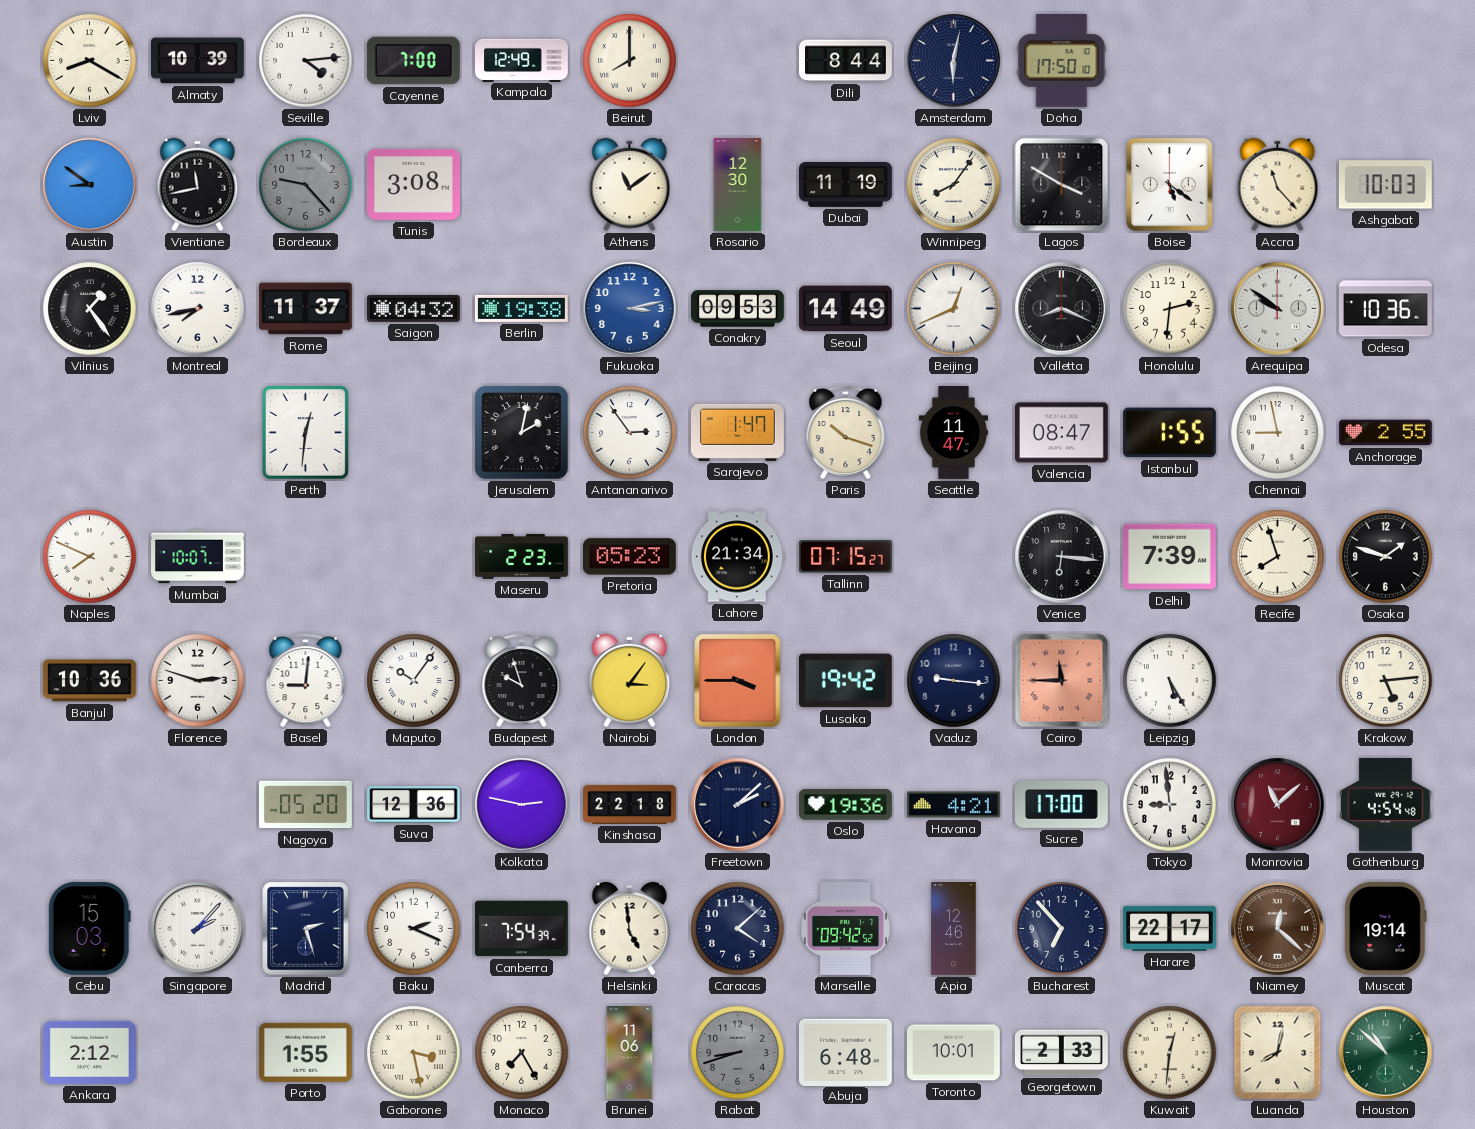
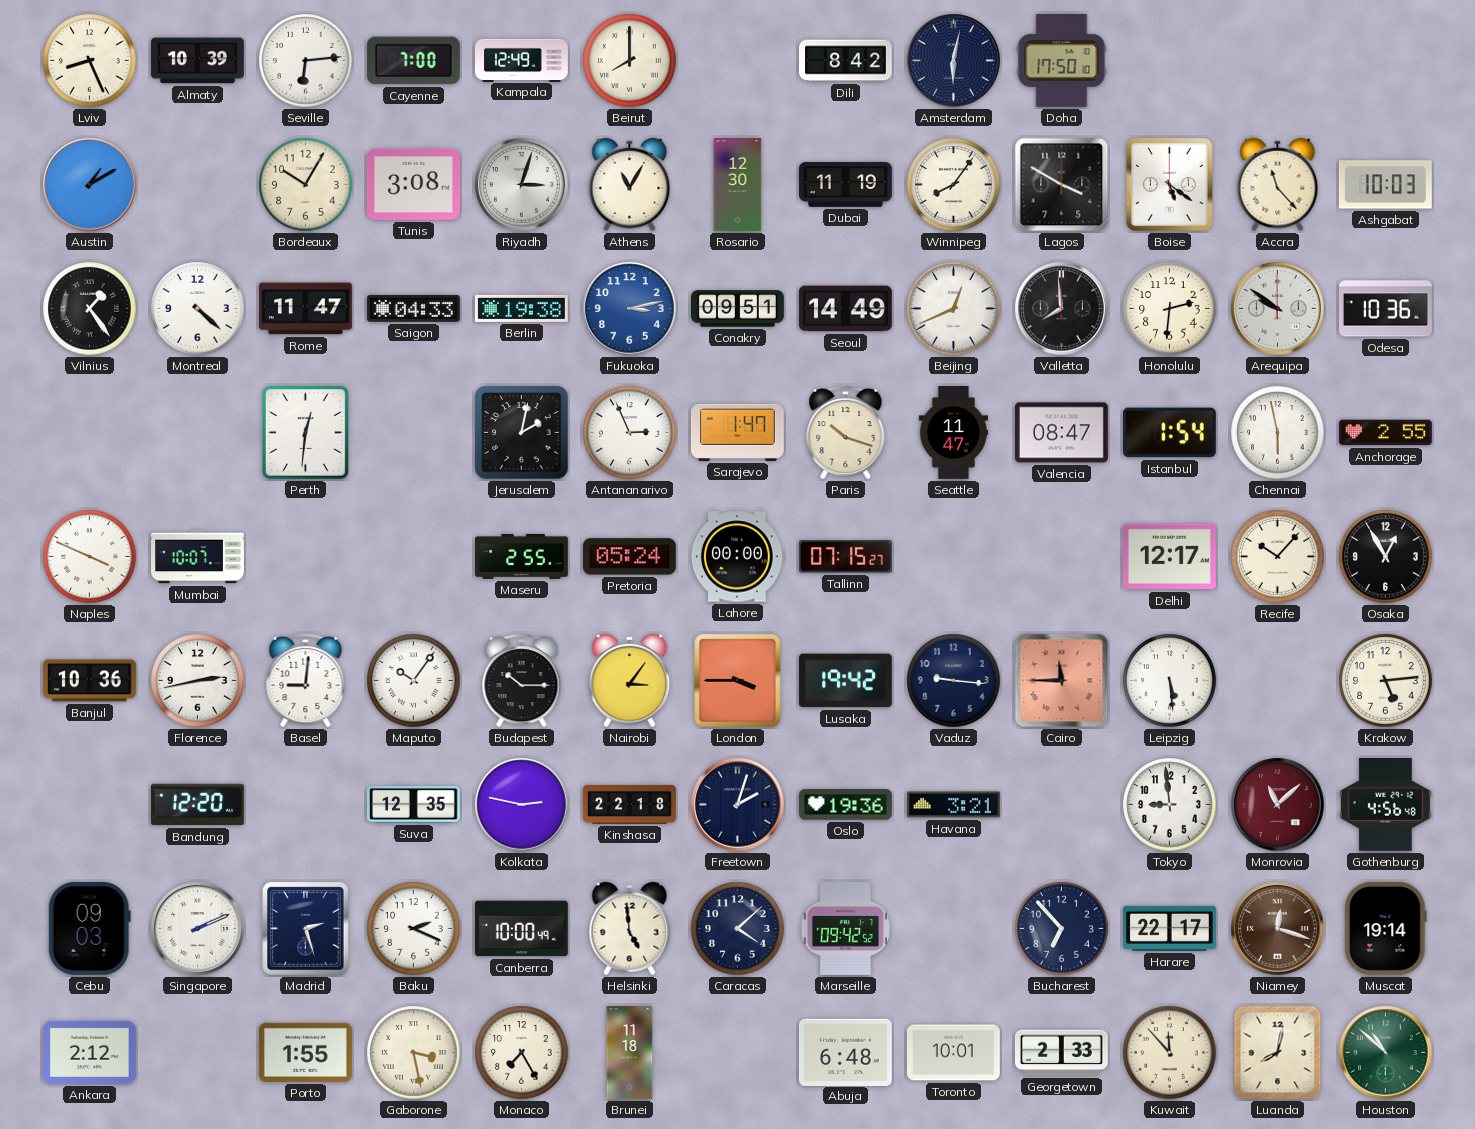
Lviv: 8:20 -> 8:26
Seville: 4:14 -> 6:14
Dili: 8:44 -> 8:42
Austin: 8:51 -> 1:10
Vientiane: 11:43 -> none
Bordeaux: 9:23 -> 10:05
Bordeaux dial: grey -> cream
Riyadh: none -> 3:03
Athens: 11:09 -> 11:05
Montreal: 7:43 -> 4:22
Rome: 11:37 -> 11:47
Saigon: 04:32 -> 04:33
Conakry: 09:53 -> 09:51
Valletta: 8:19 -> 7:59
Antananarivo: 2:54 -> 2:56
Istanbul: 1:55 -> 1:54
Chennai: 8:58 -> 5:58
Naples: 7:49 -> 3:49
Maseru: 2:23 -> 2:55
Pretoria: 05:23 -> 05:24
Lahore: 21:34 -> 00:00
Venice: 6:16 -> none
Delhi: 7:39 -> 12:17
Recife: 7:57 -> 10:07
Osaka: 1:48 -> 12:55
Florence: 2:48 -> 2:43
Budapest: 9:57 -> 10:15
Leipzig: 5:25 -> 5:29
Bandung: none -> 12:20
Nagoya: 05:20 -> none
Suva: 12:36 -> 12:35
Freetown: 2:08 -> 2:03
Havana: 4:21 -> 3:21
Sucre: 17:00 -> none
Gothenburg: 4:54 -> 4:56
Cebu: 15:03 -> 09:03
Singapore: 2:07 -> 2:11
Canberra: 7:54 -> 10:00
Apia: 12:46 -> none
Niamey: 12:22 -> 12:18
Brunei: 11:06 -> 11:18
Rabat: 8:42 -> none
Kuwait: 12:31 -> 11:53
